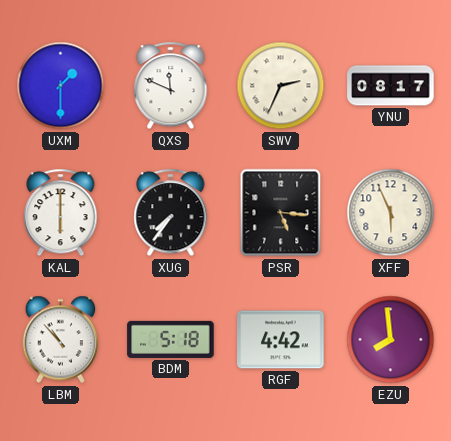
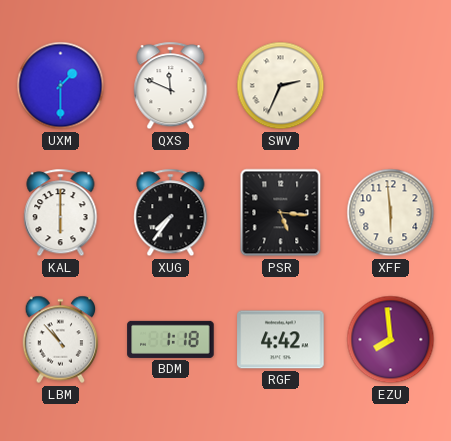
YNU: 08:17 -> none
XFF: 5:56 -> 5:59
BDM: 5:18 -> 1:18
